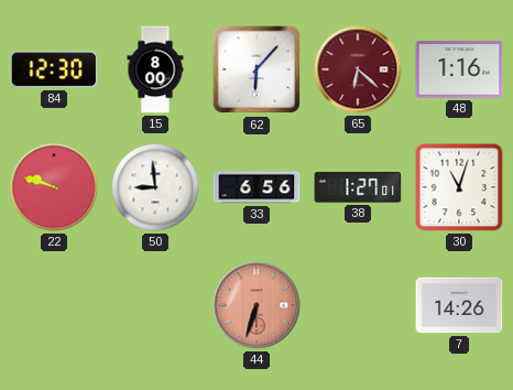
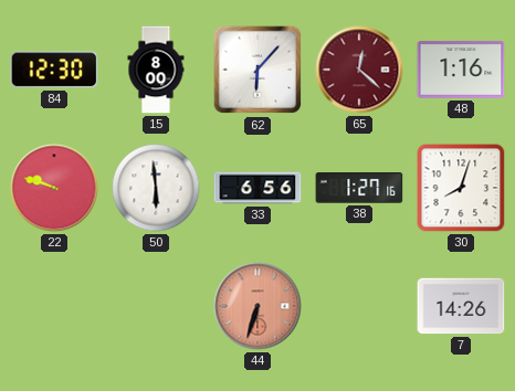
65: 6:22 -> 12:22
50: 8:59 -> 5:59
38: 1:27:01 -> 1:27:16
30: 11:03 -> 8:03
